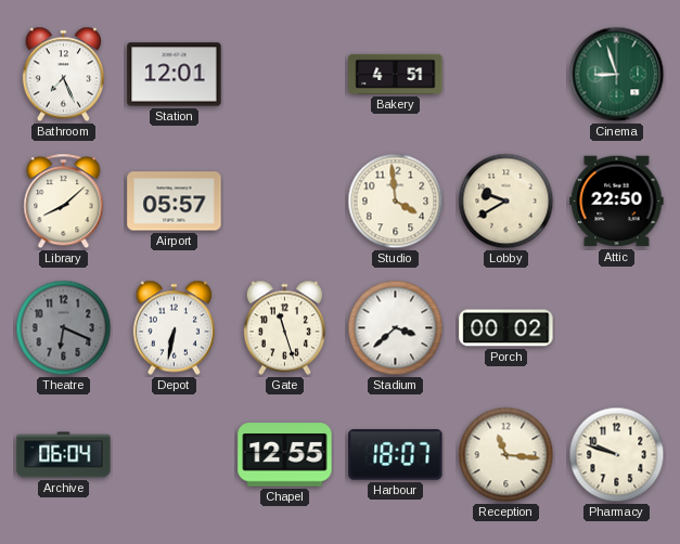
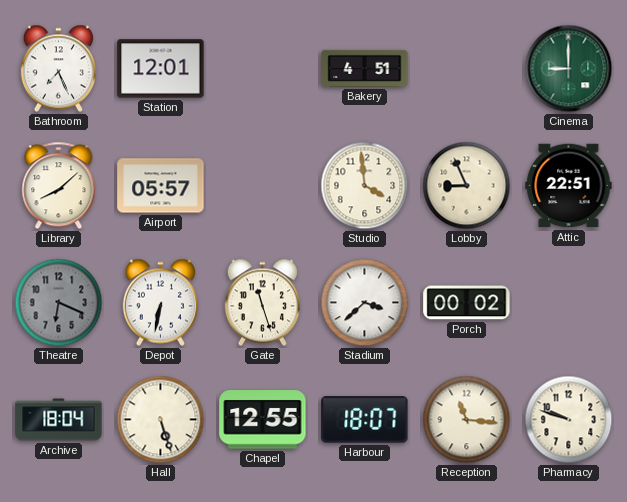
Cinema: 8:57 -> 9:00
Lobby: 9:40 -> 8:56
Attic: 22:50 -> 22:51
Archive: 06:04 -> 18:04
Hall: none -> 5:27
